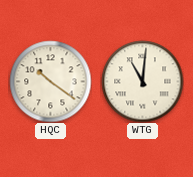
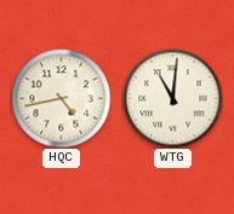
HQC: 10:21 -> 4:43
